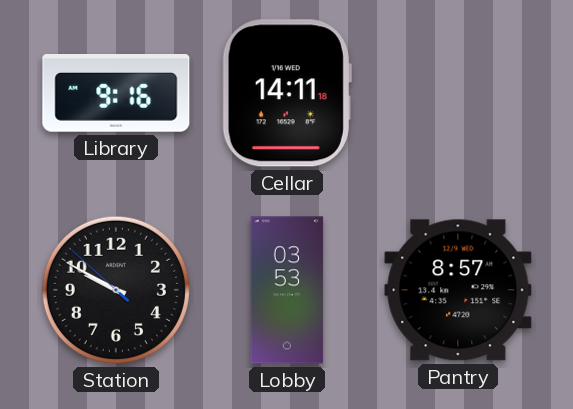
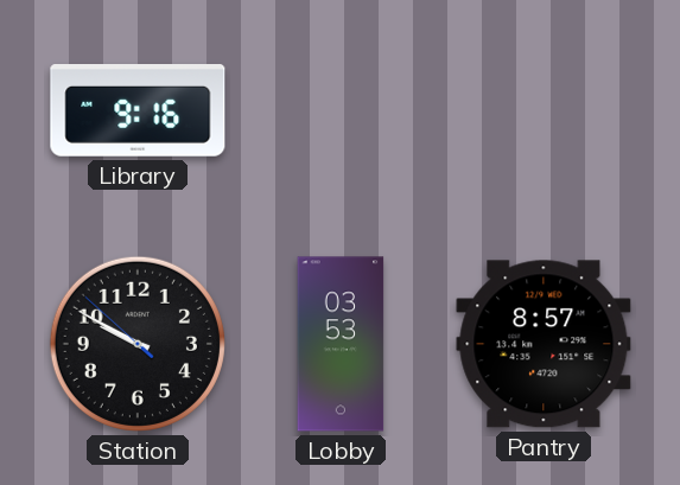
Cellar: 14:11 -> none
